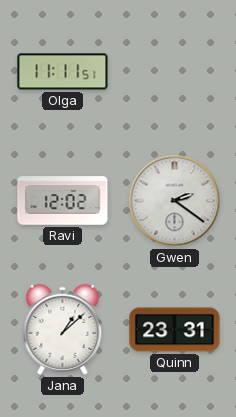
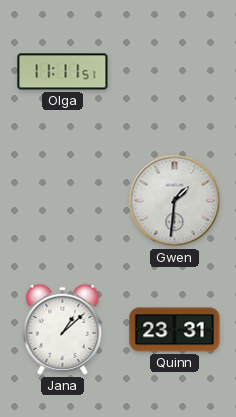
Ravi: 12:02 -> none
Gwen: 2:21 -> 1:31
